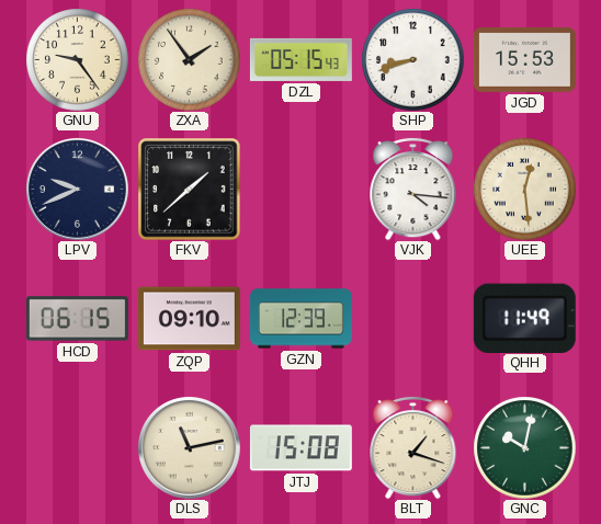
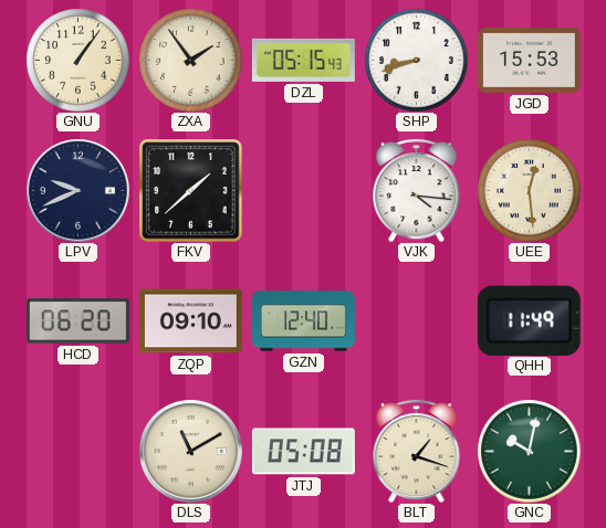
GNU: 9:24 -> 1:06
HCD: 06:15 -> 06:20
GZN: 12:39 -> 12:40
DLS: 11:13 -> 11:10
JTJ: 15:08 -> 05:08
